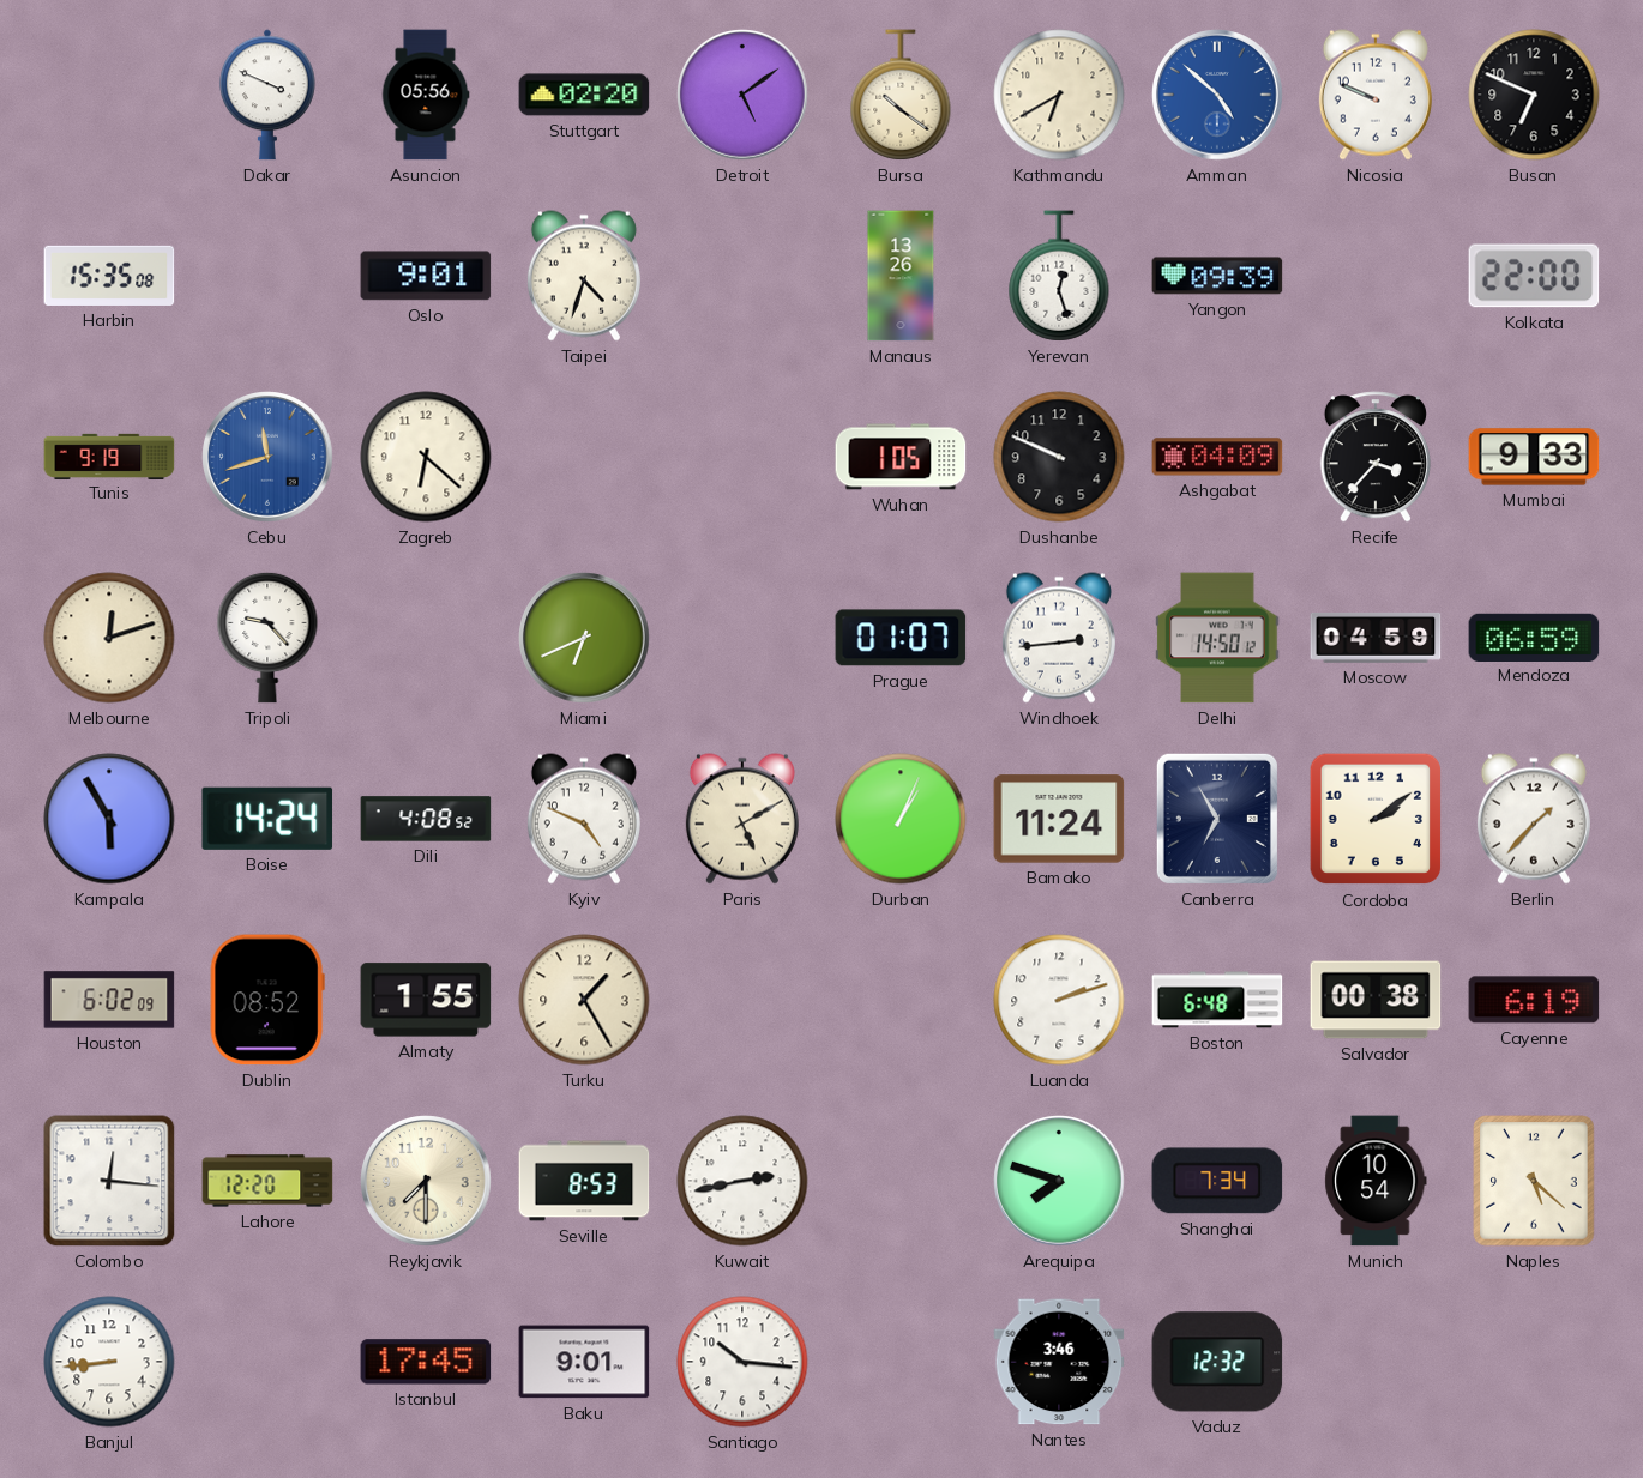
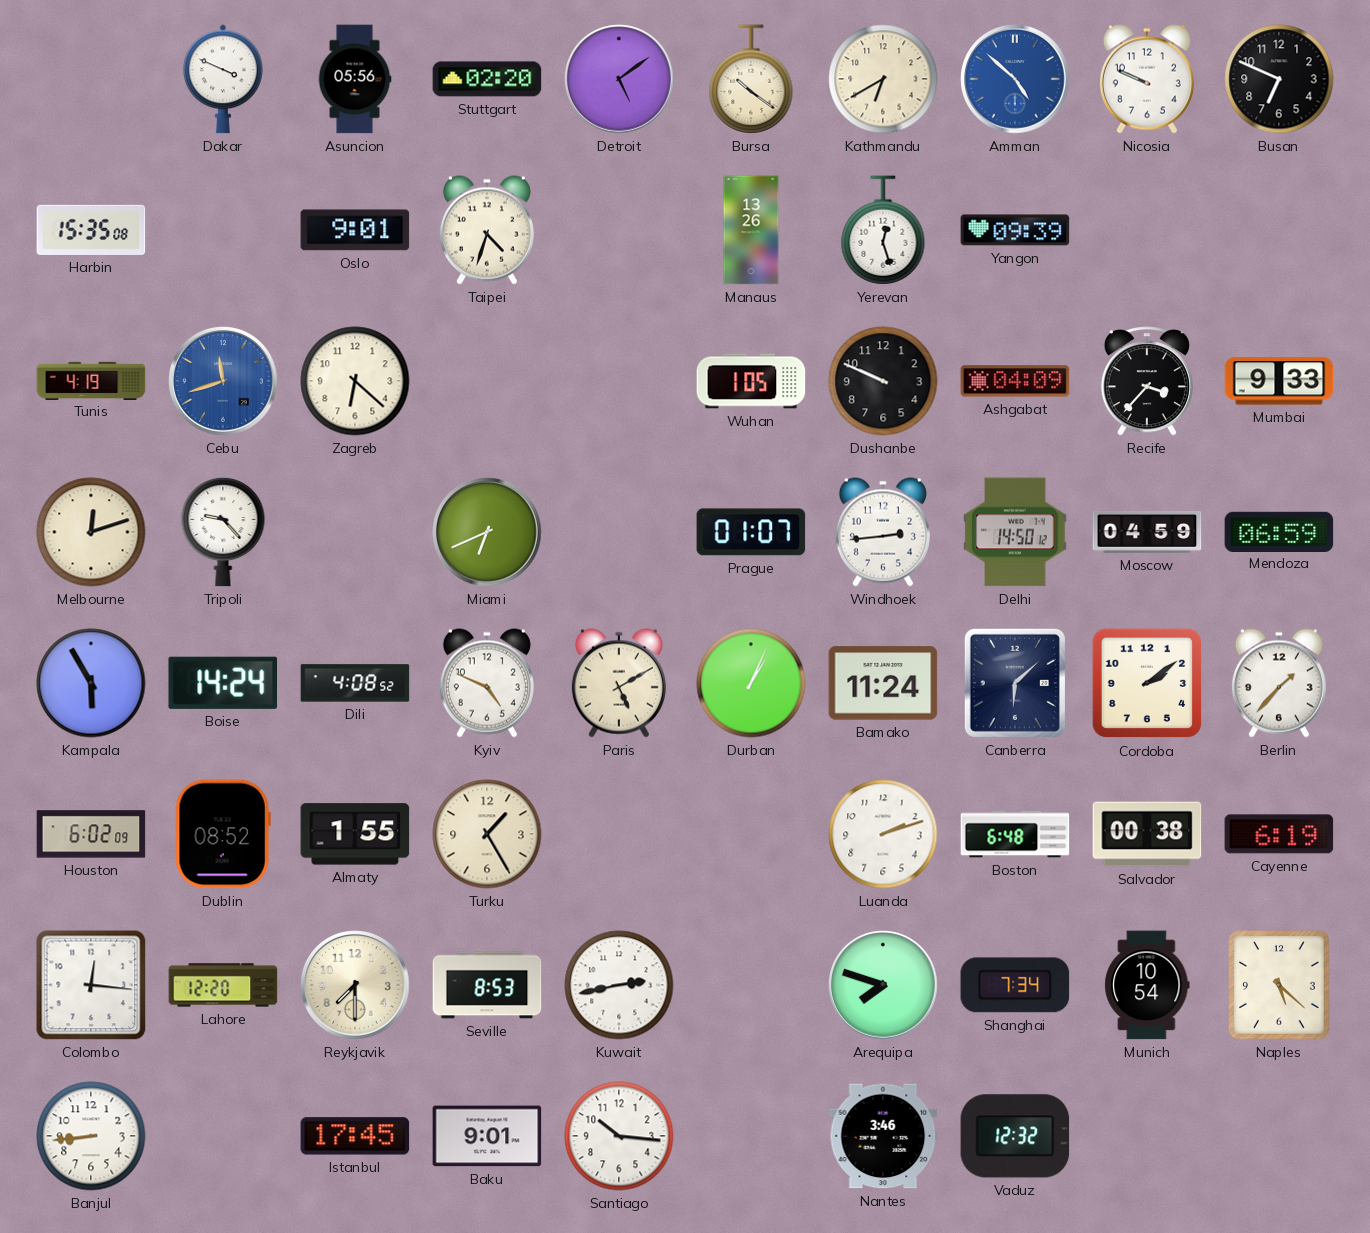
Kolkata: 22:00 -> none
Tunis: 9:19 -> 4:19
Canberra: 6:55 -> 6:08
